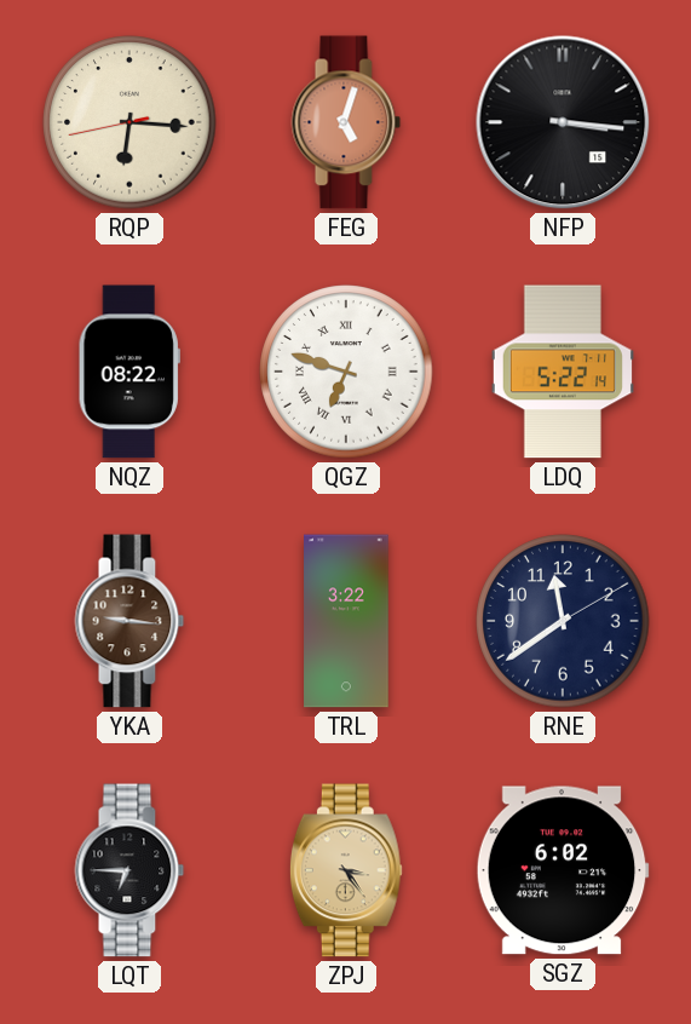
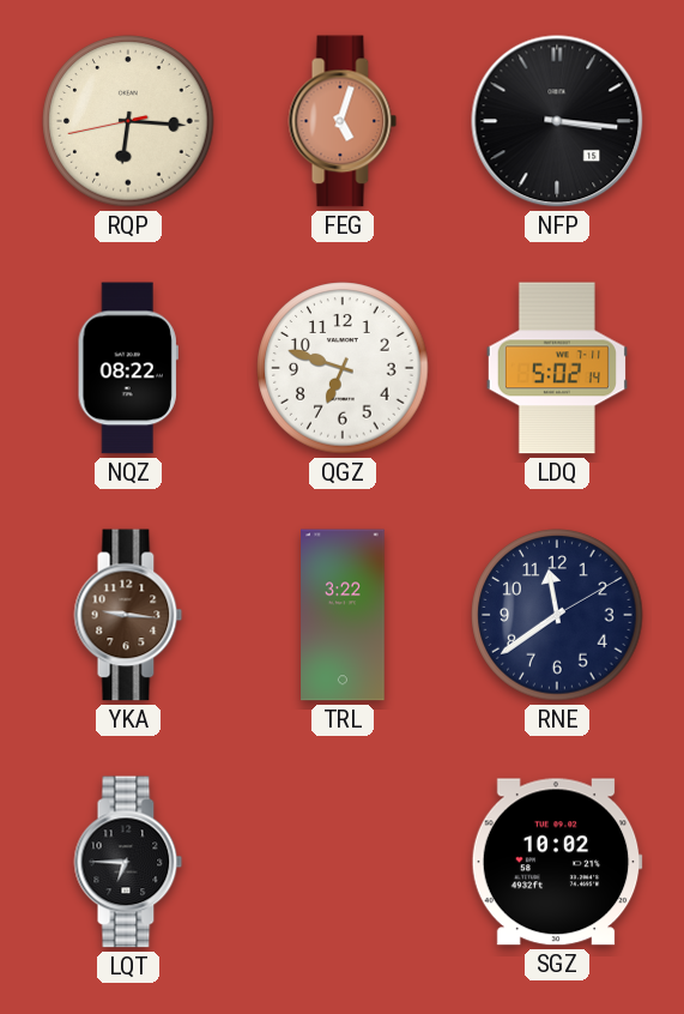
QGZ numerals: Roman -> Arabic
LDQ: 5:22 -> 5:02
ZPJ: 3:24 -> none
SGZ: 6:02 -> 10:02
